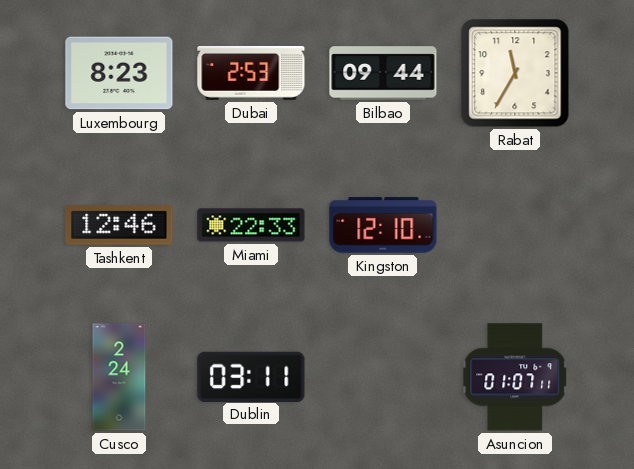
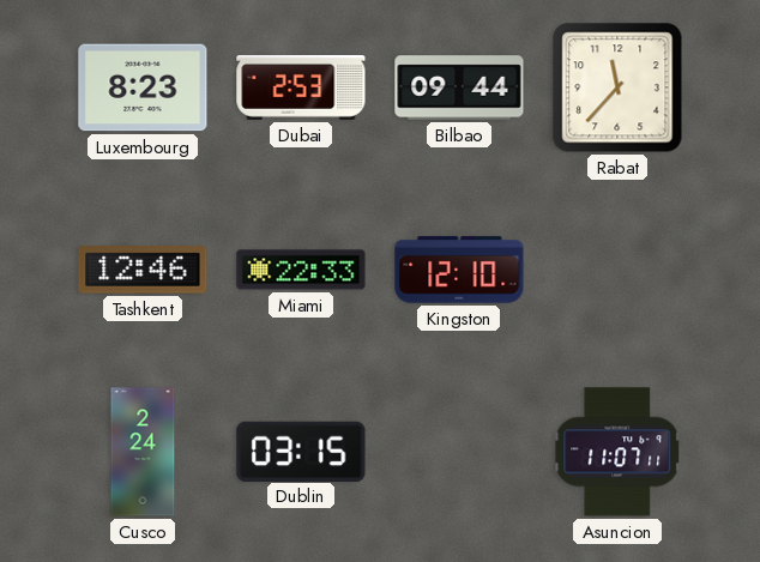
Rabat: 11:35 -> 11:37
Dublin: 03:11 -> 03:15
Asuncion: 01:07 -> 11:07
